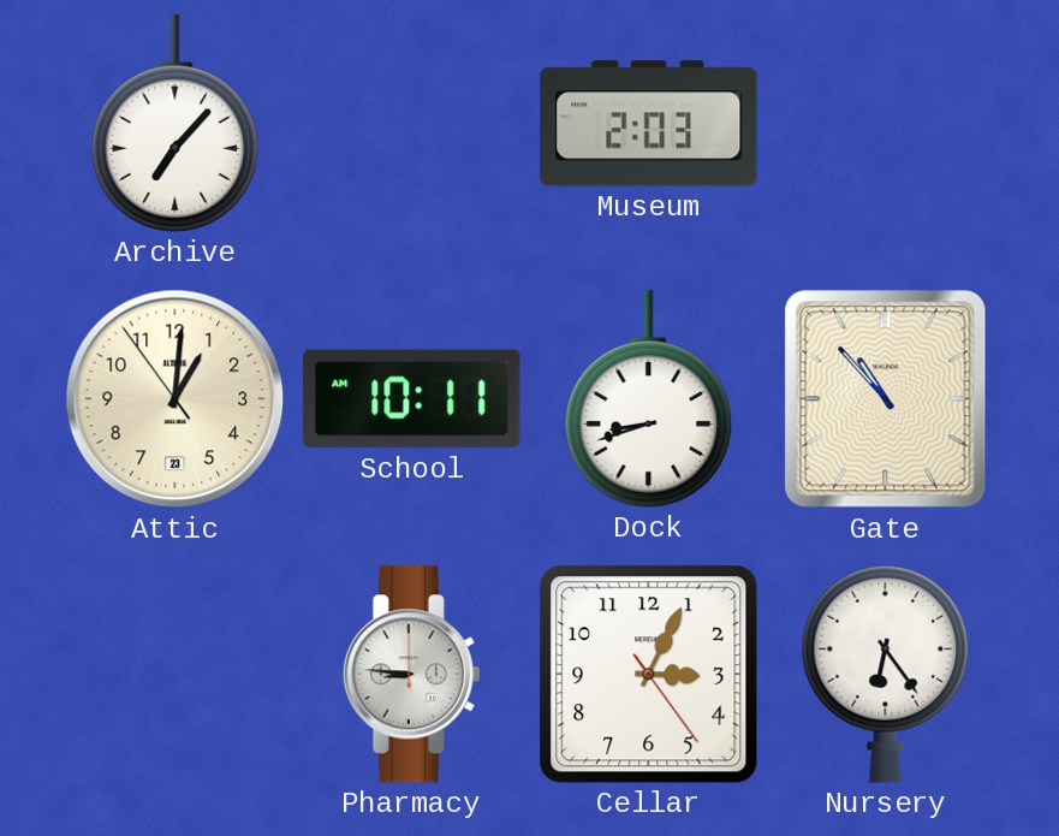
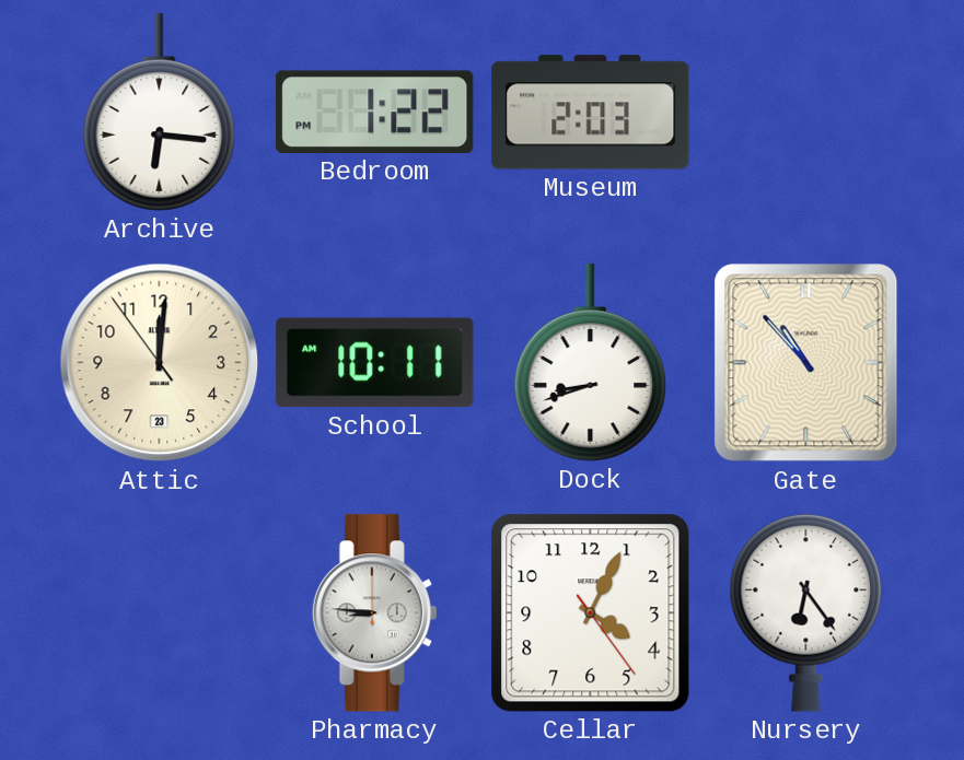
Archive: 7:07 -> 6:16
Bedroom: none -> 1:22
Attic: 1:00 -> 12:00
Cellar: 3:04 -> 4:04
